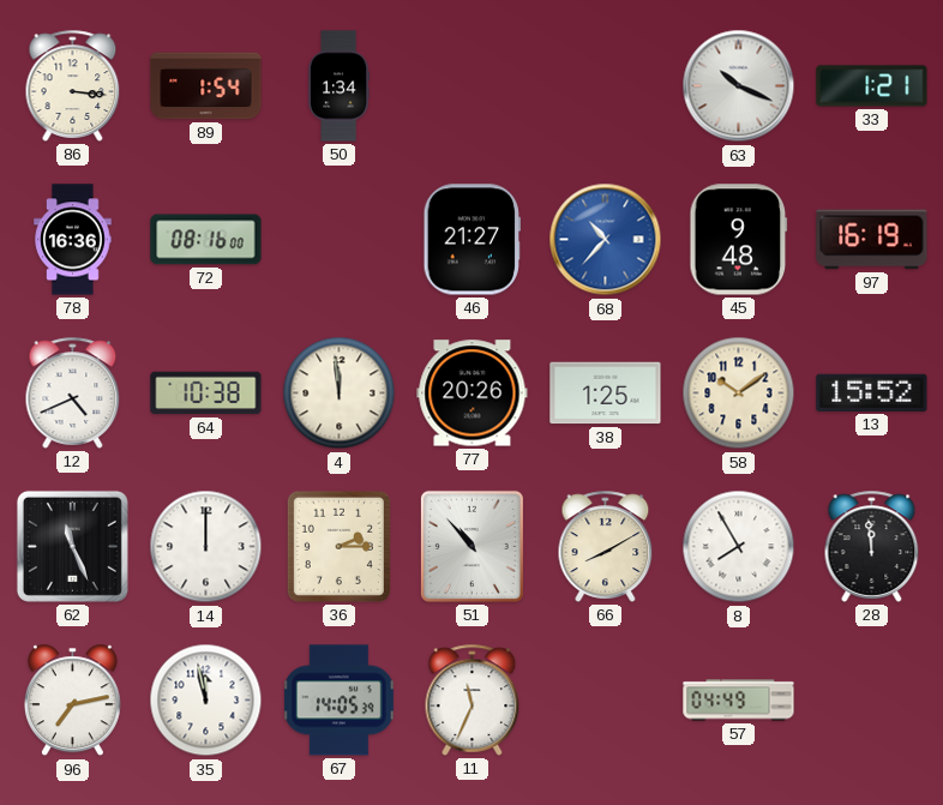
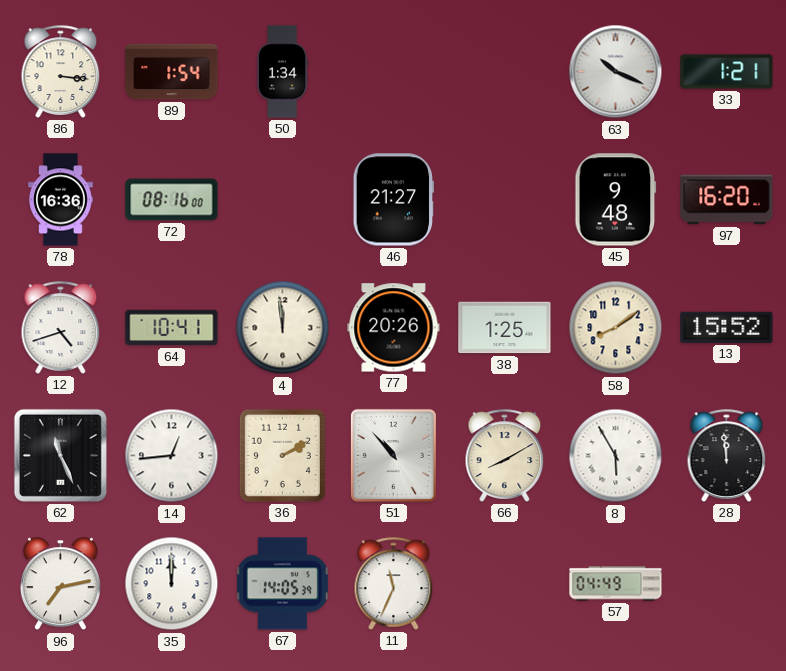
68: 10:37 -> none
97: 16:19 -> 16:20
12: 4:41 -> 4:42
64: 10:38 -> 10:41
58: 10:09 -> 8:09
14: 12:00 -> 12:44
36: 2:15 -> 2:10
8: 7:55 -> 5:55
35: 11:58 -> 12:00
